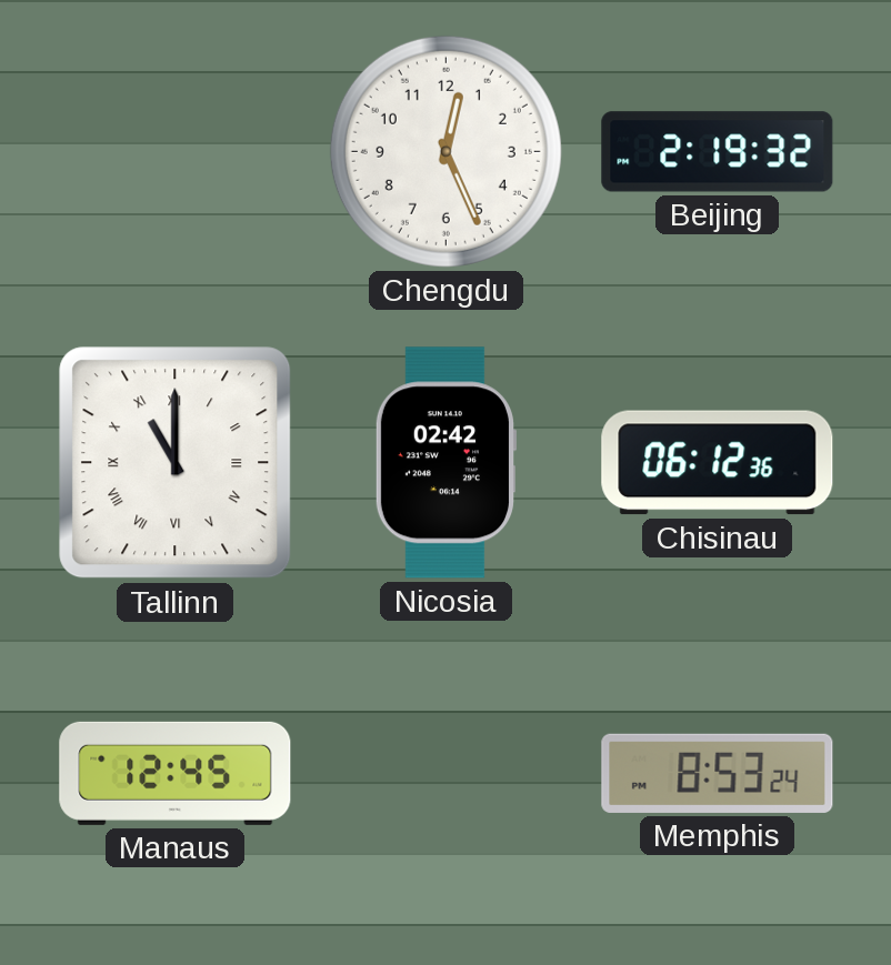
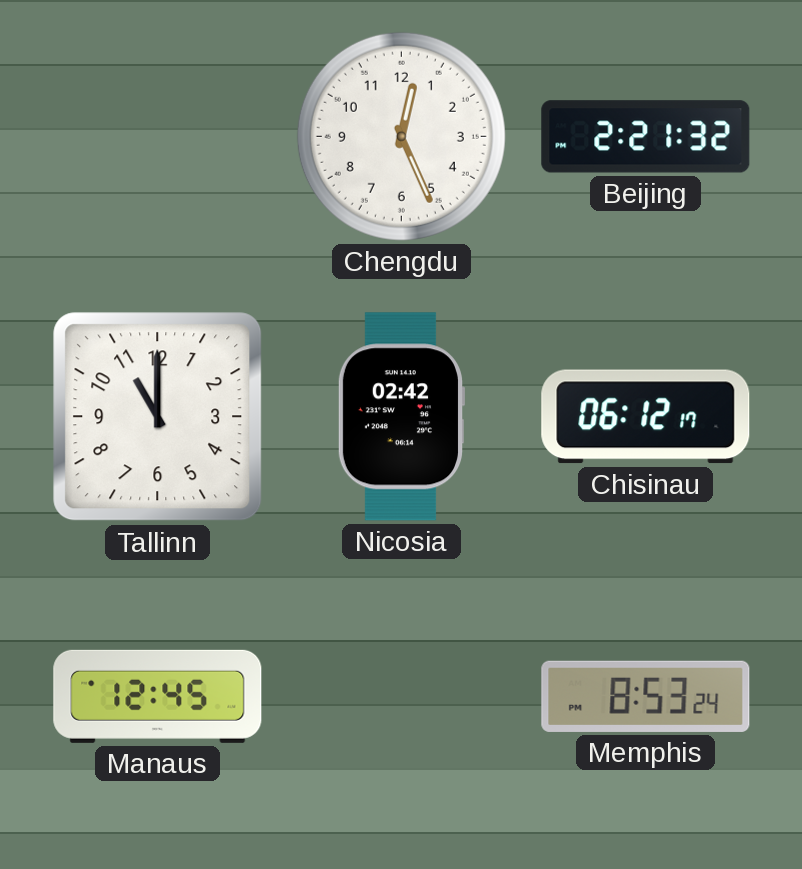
Beijing: 2:19 -> 2:21
Tallinn numerals: Roman -> Arabic
Chisinau: 06:12:36 -> 06:12:17
